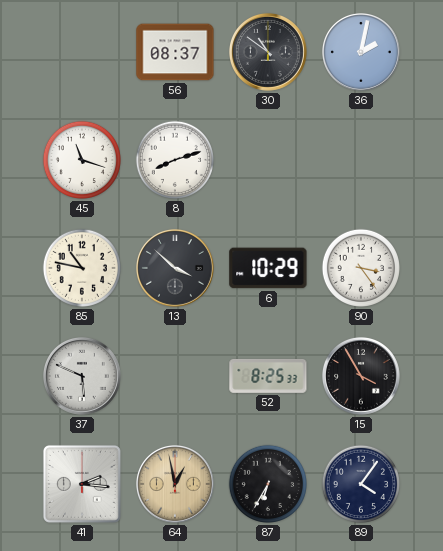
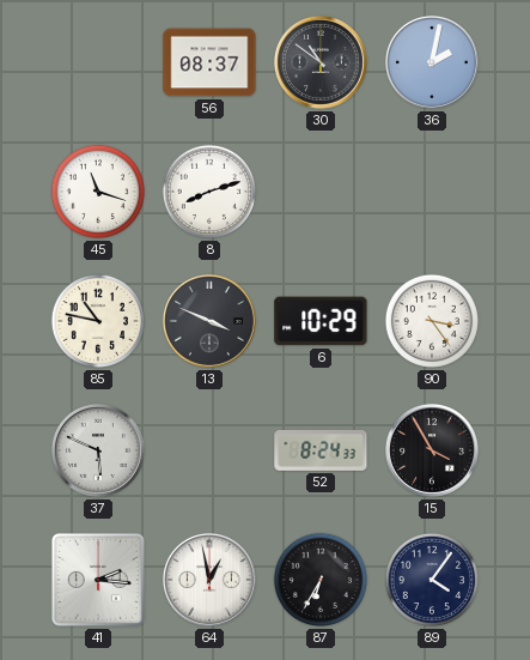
13: 3:52 -> 3:49
52: 8:25 -> 8:24
64 dial: champagne -> white
